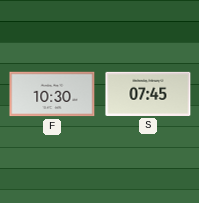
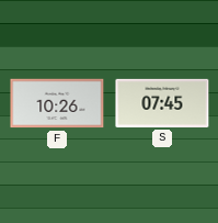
F: 10:30 -> 10:26
